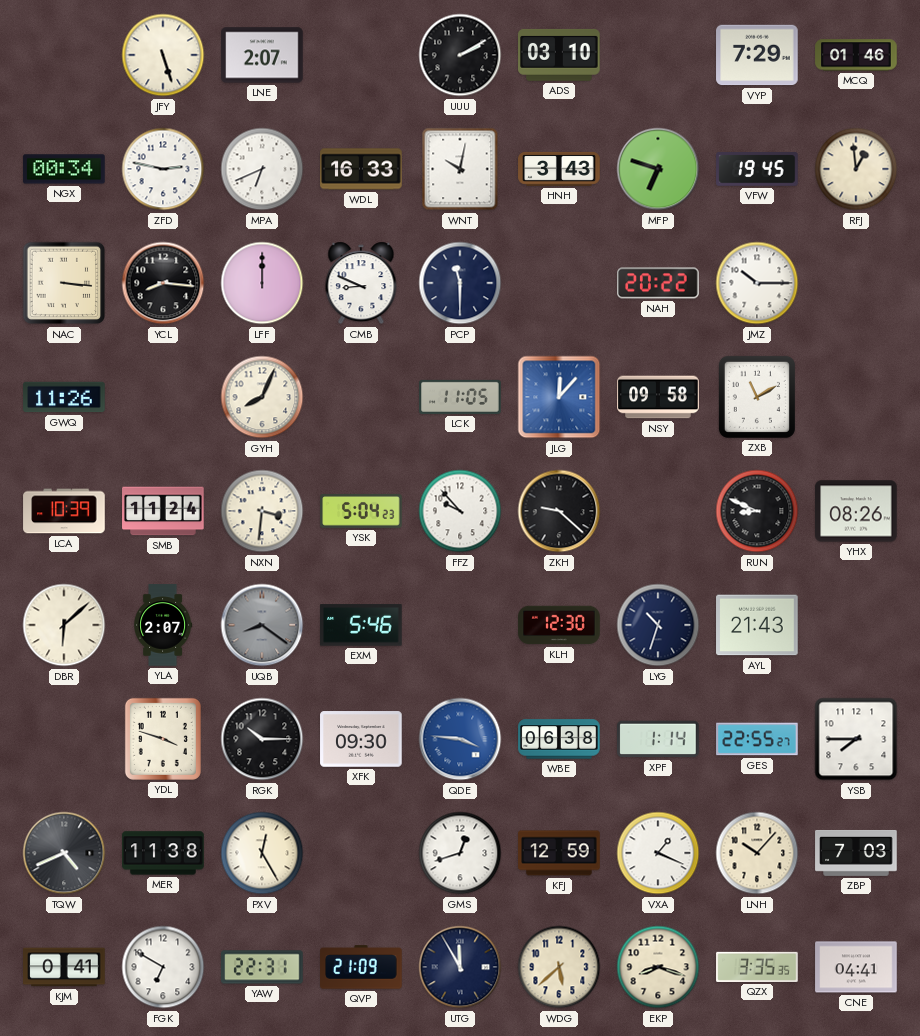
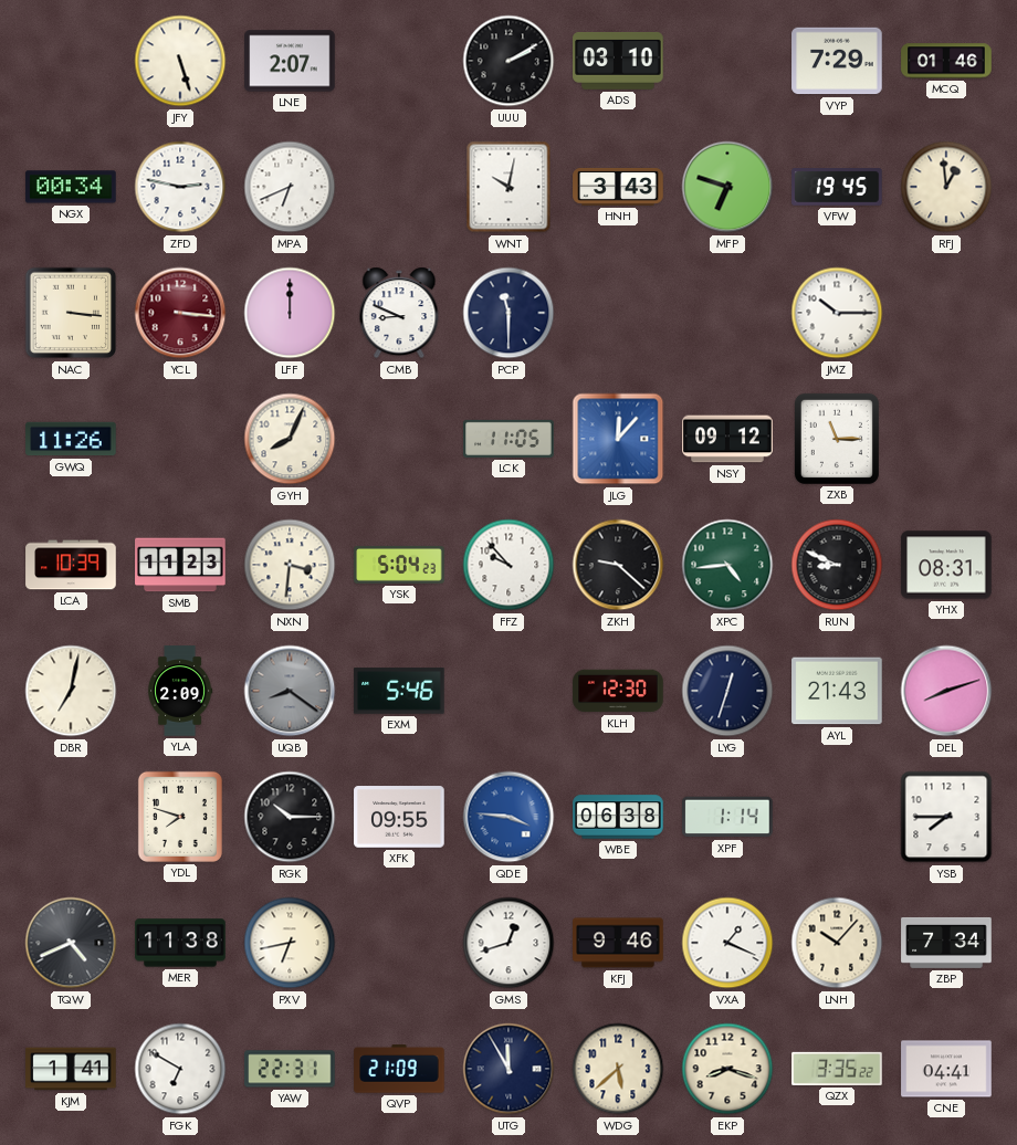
WDL: 16:33 -> none
YCL: 8:16 -> 3:16
YCL dial: black -> burgundy
NAH: 20:22 -> none
NSY: 09:58 -> 09:12
ZXB: 11:10 -> 11:15
SMB: 11:24 -> 11:23
XPC: none -> 4:44
YHX: 08:26 -> 08:31
DBR: 6:08 -> 7:02
YLA: 2:07 -> 2:09
LYG: 10:33 -> 12:33
DEL: none -> 8:12
YDL: 3:48 -> 7:48
XFK: 09:30 -> 09:55
GES: 22:55 -> none
PXV: 12:25 -> 6:43
KFJ: 12:59 -> 9:46
ZBP: 7:03 -> 7:34
KJM: 0:41 -> 1:41
QZX: 3:35:35 -> 3:35:22
